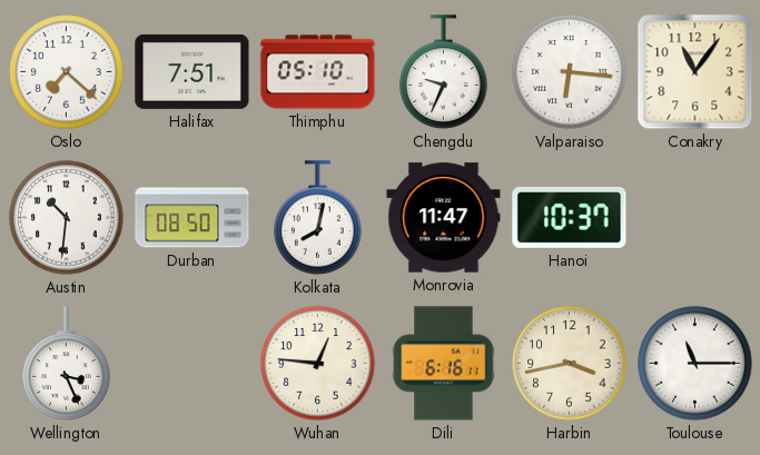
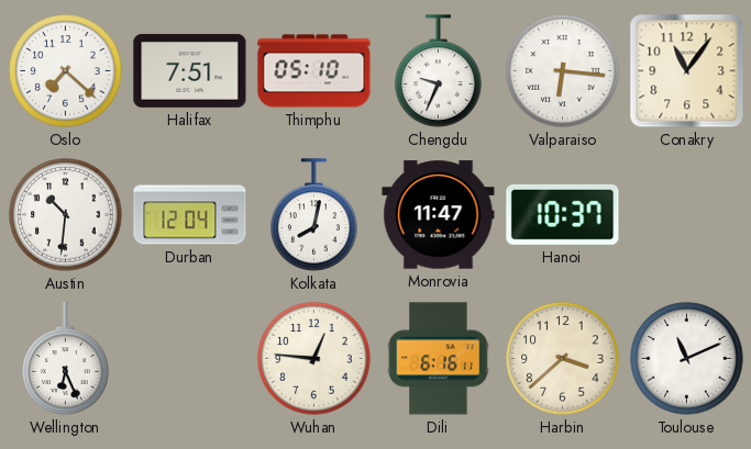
Durban: 08:50 -> 12:04
Wellington: 3:26 -> 6:26
Harbin: 3:43 -> 3:38
Toulouse: 11:15 -> 11:11
